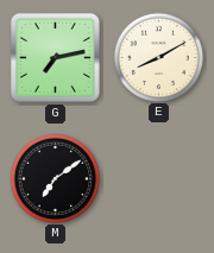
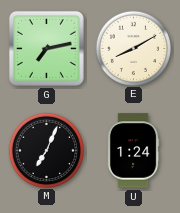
M: 7:09 -> 7:04
U: none -> 1:24
